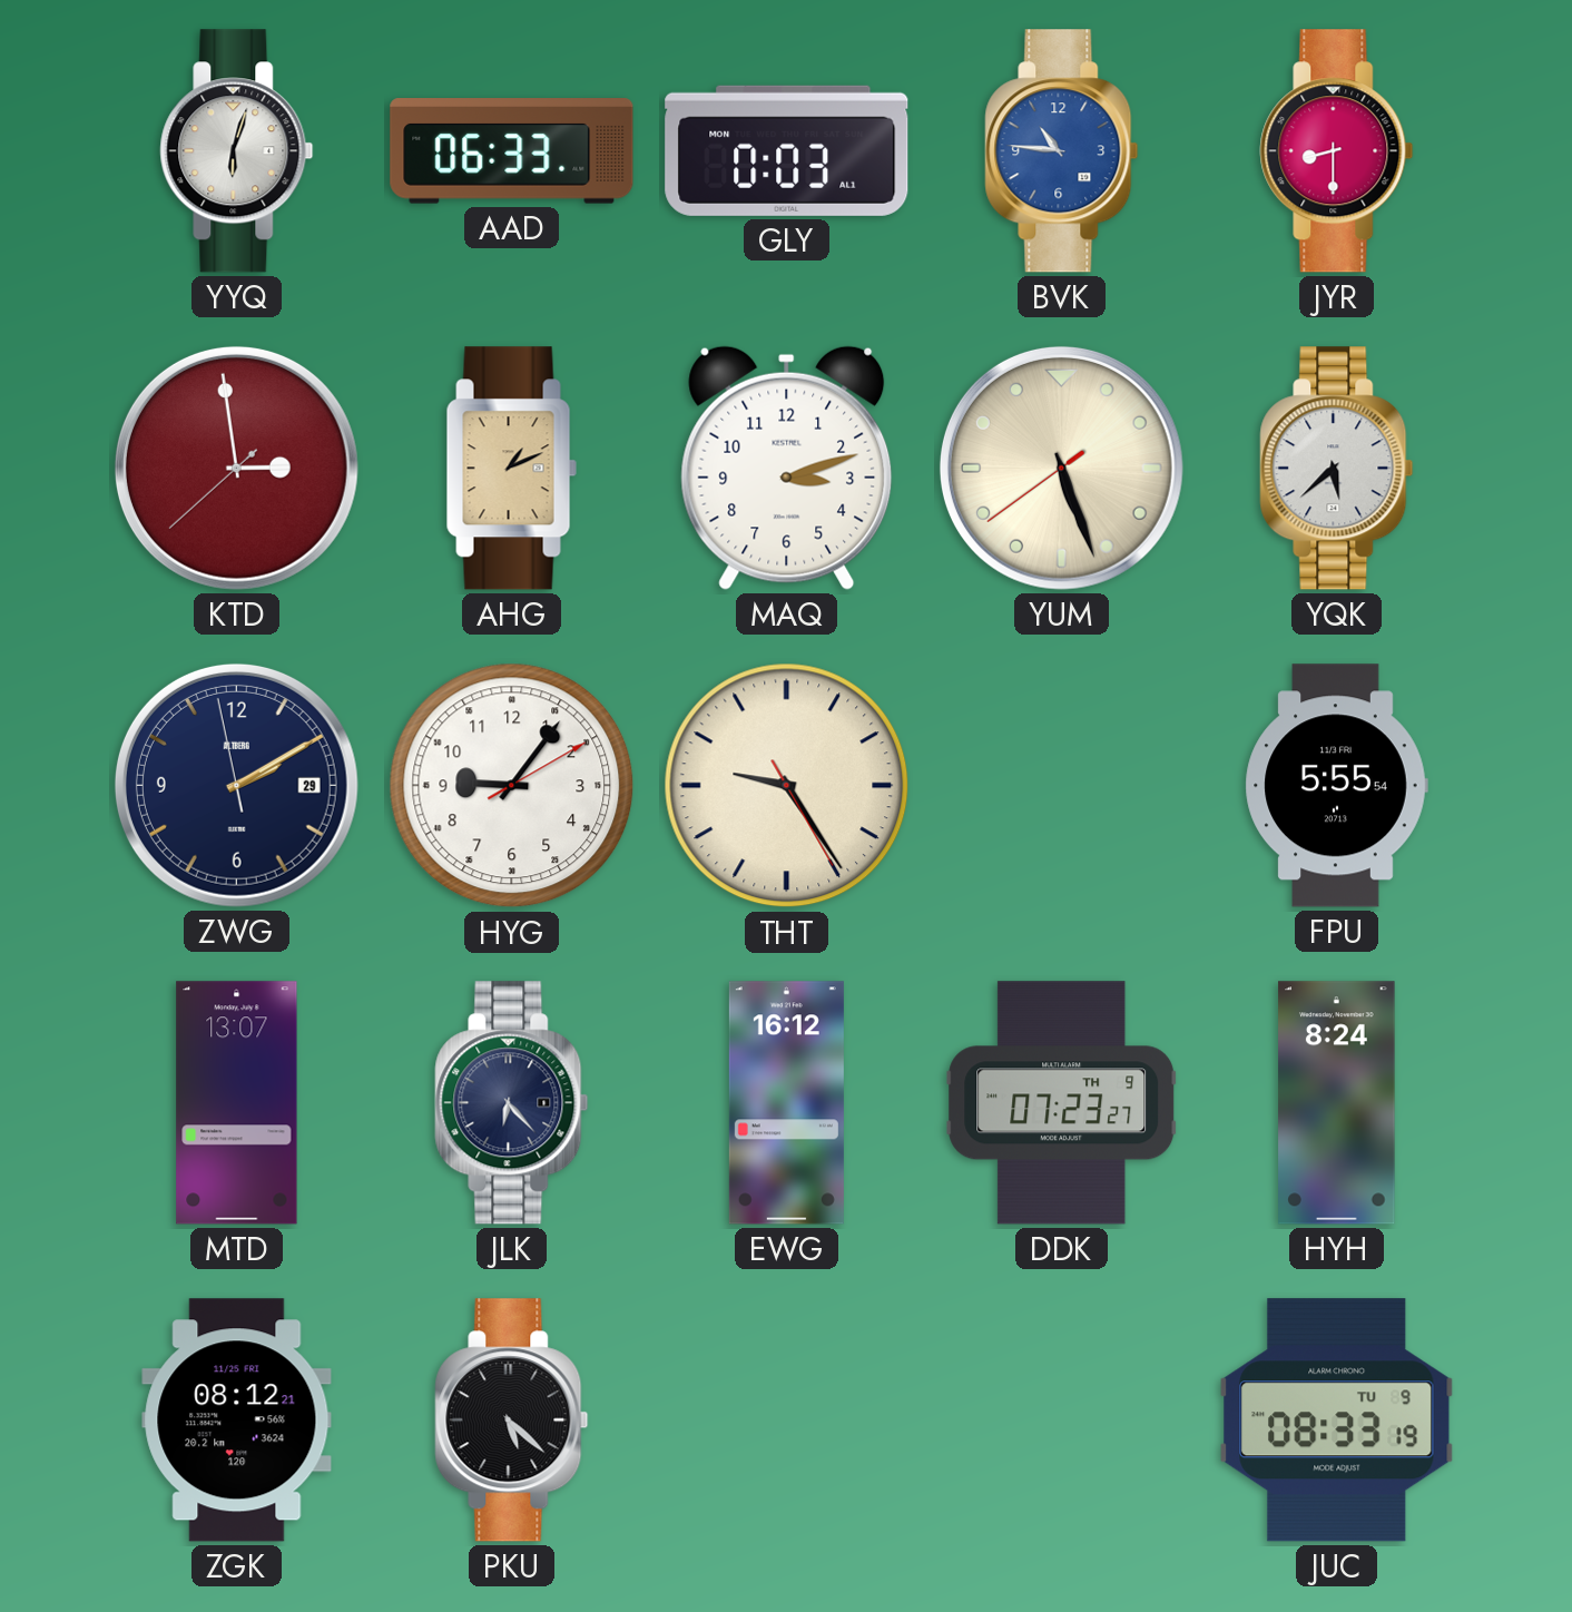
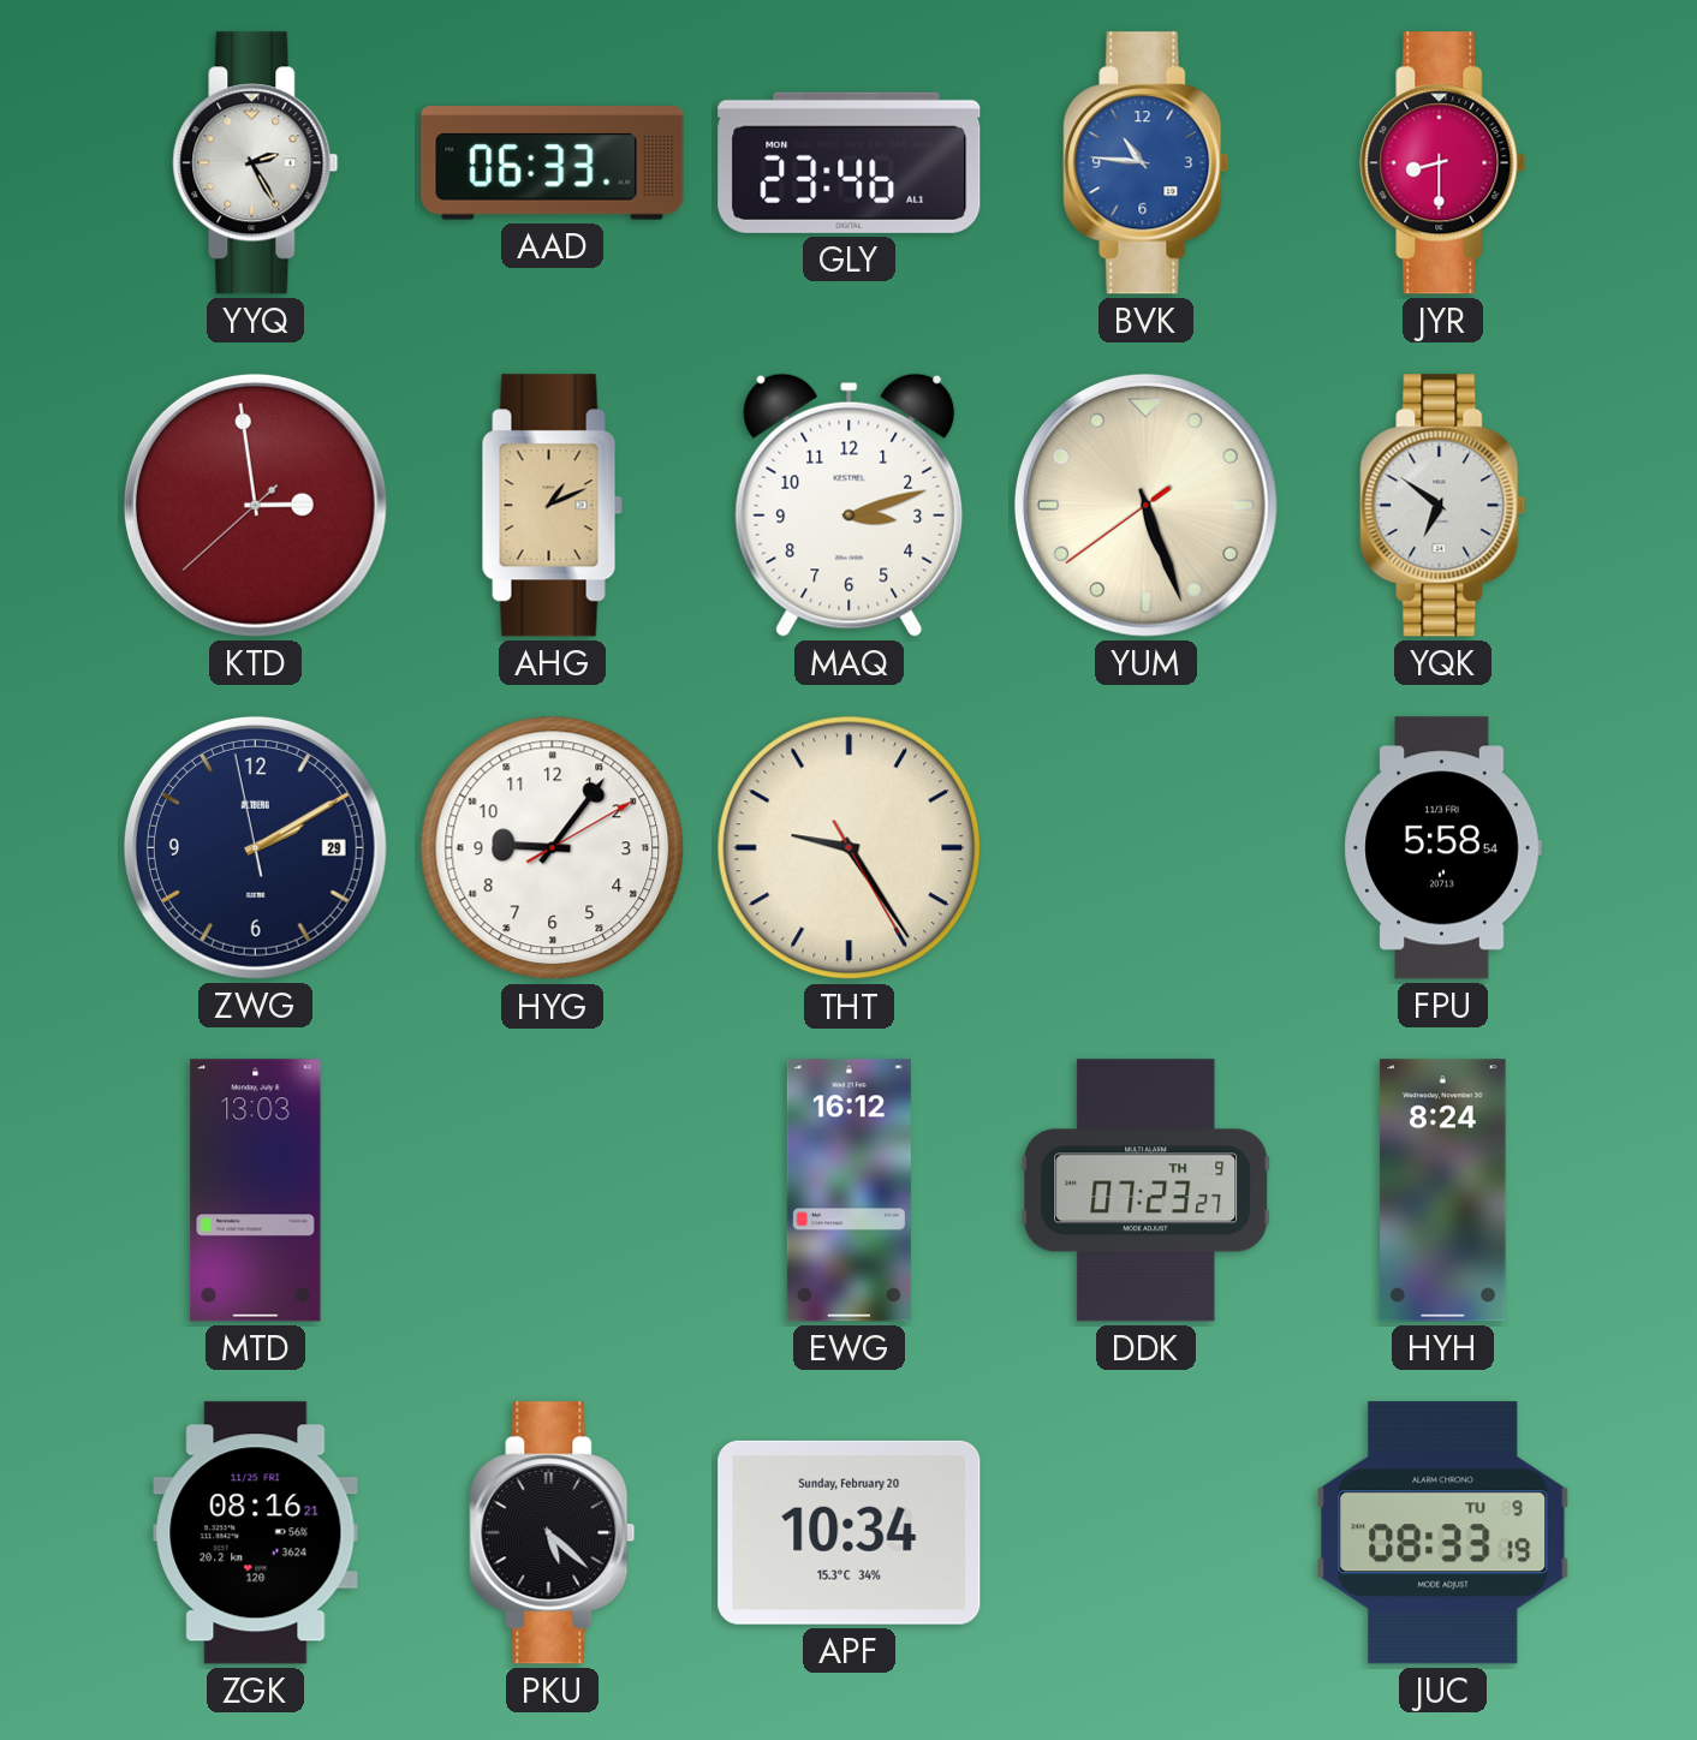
YYQ: 6:03 -> 2:25
GLY: 0:03 -> 23:46
YQK: 5:38 -> 6:51
FPU: 5:55 -> 5:58
MTD: 13:07 -> 13:03
JLK: 6:23 -> none
ZGK: 08:12 -> 08:16
APF: none -> 10:34
